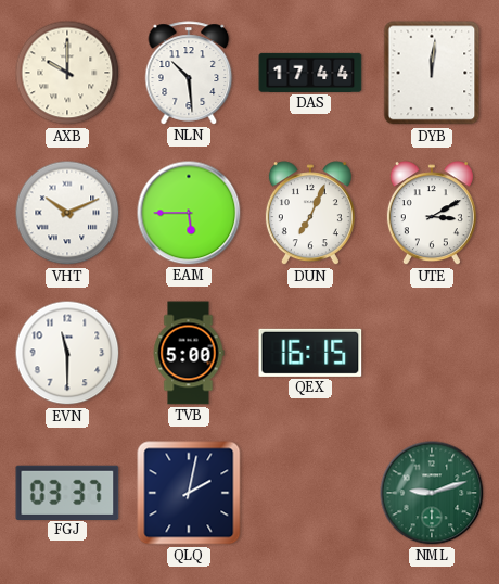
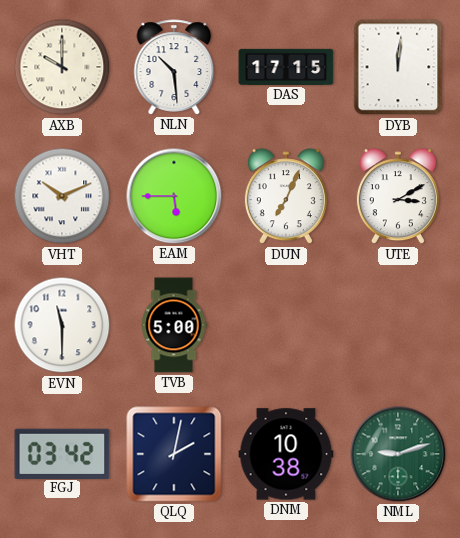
DAS: 17:44 -> 17:15
QEX: 16:15 -> none
FGJ: 03:37 -> 03:42
DNM: none -> 10:38
